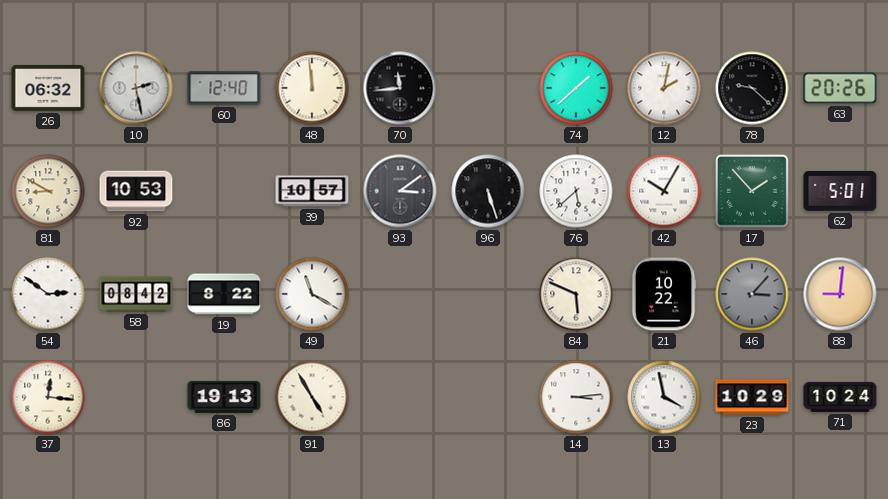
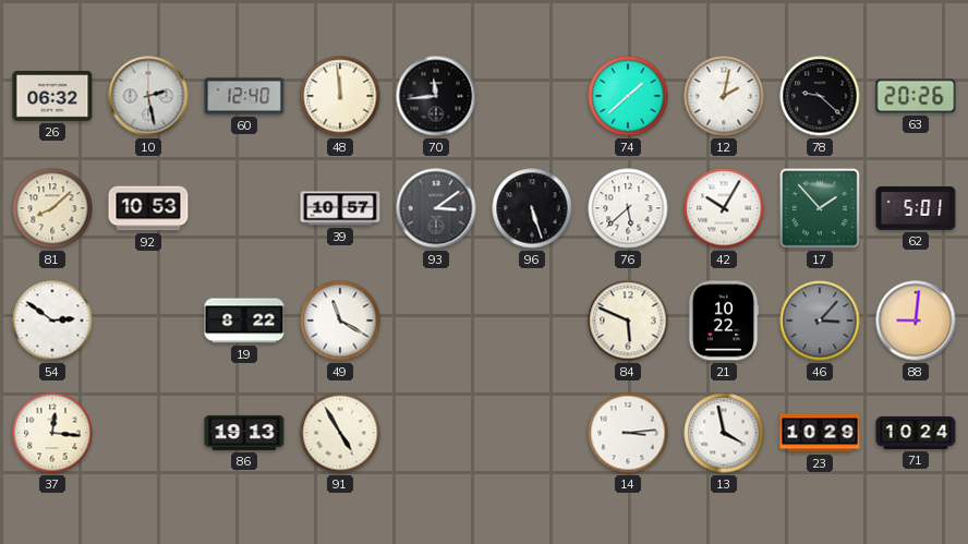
81: 8:50 -> 8:08
58: 08:42 -> none
